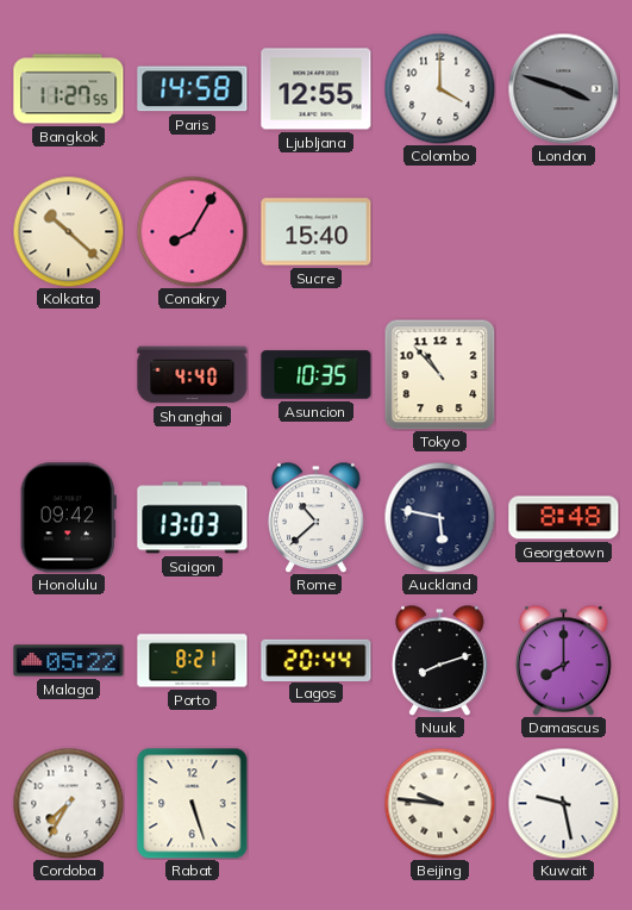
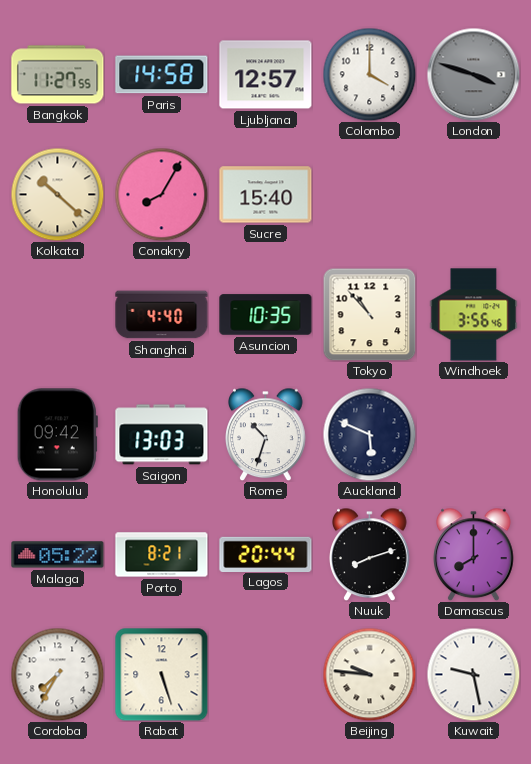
Ljubljana: 12:55 -> 12:57
Windhoek: none -> 3:56
Rome: 10:38 -> 10:33
Auckland: 5:47 -> 5:49
Georgetown: 8:48 -> none
